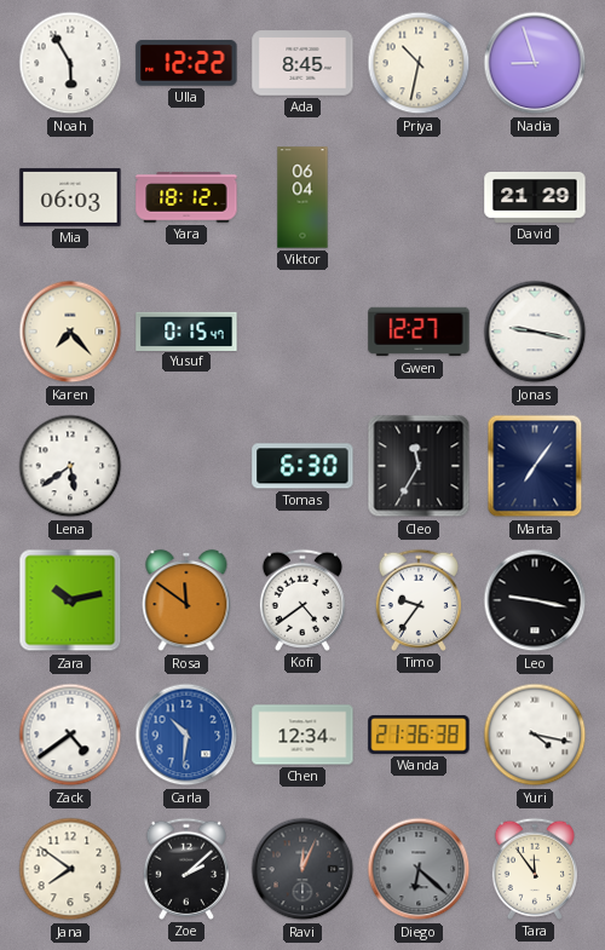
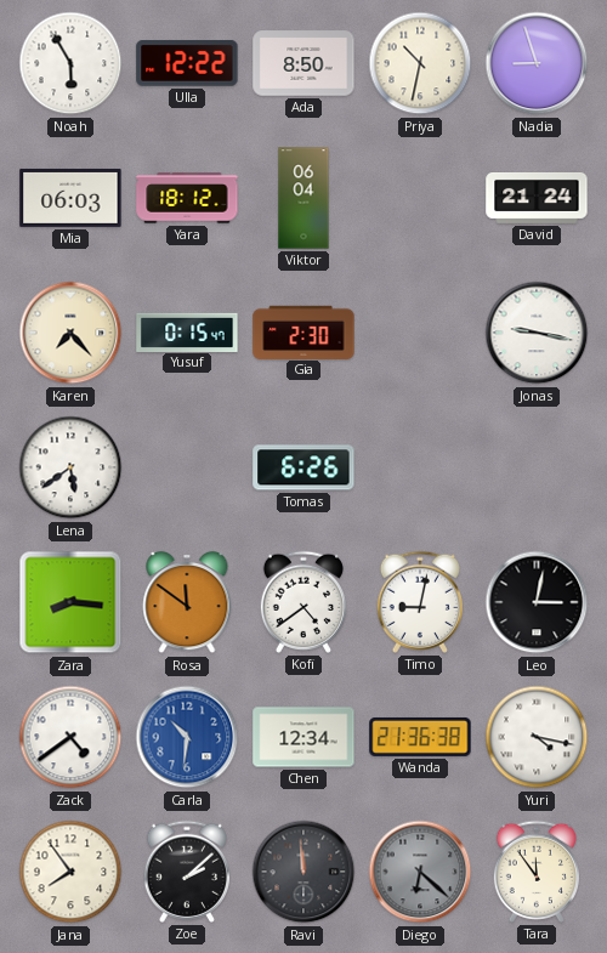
Ada: 8:45 -> 8:50
David: 21:29 -> 21:24
Gia: none -> 2:30
Gwen: 12:27 -> none
Tomas: 6:30 -> 6:26
Cleo: 11:35 -> none
Marta: 7:06 -> none
Zara: 10:13 -> 8:16
Timo: 9:36 -> 9:02
Leo: 9:17 -> 3:02
Jana: 7:51 -> 7:54
Ravi: 12:04 -> 11:59
